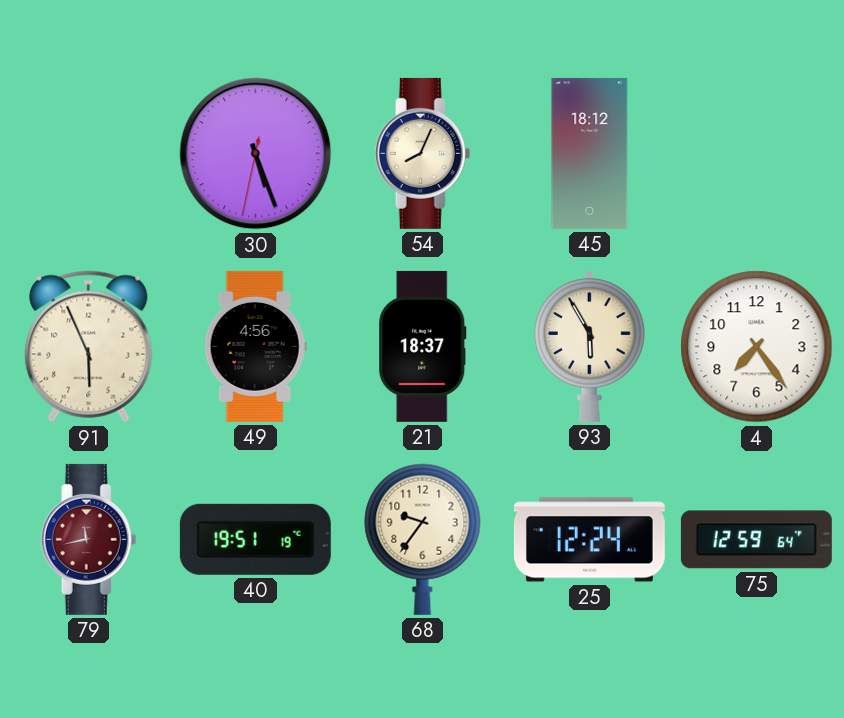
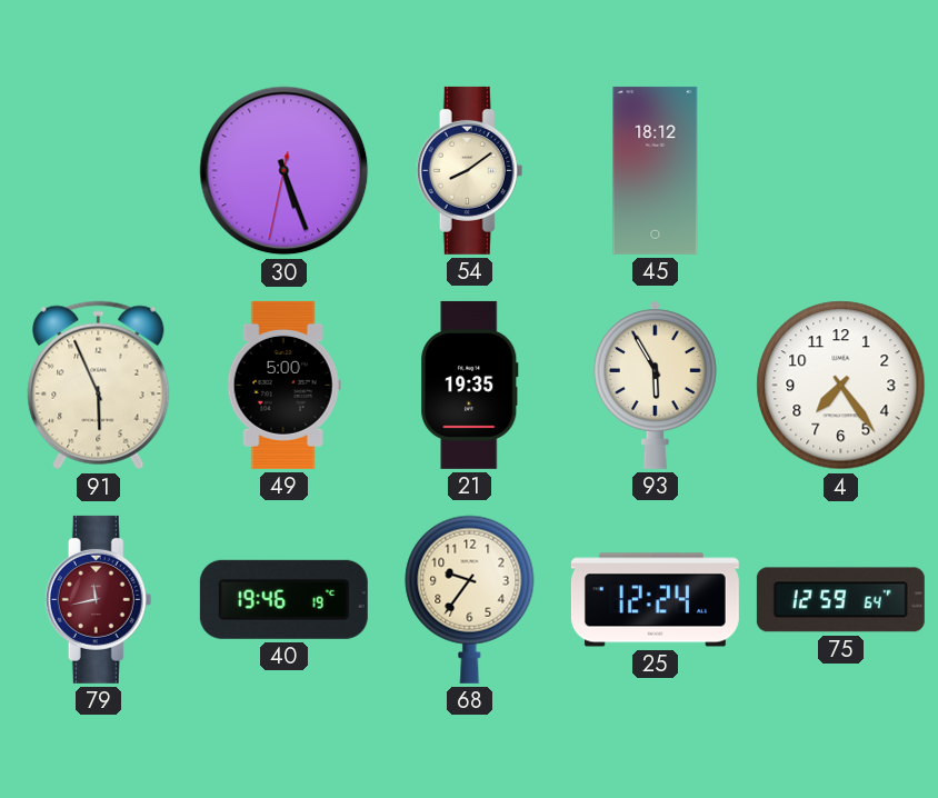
54: 8:04 -> 8:09
49: 4:56 -> 5:00
21: 18:37 -> 19:35
40: 19:51 -> 19:46
